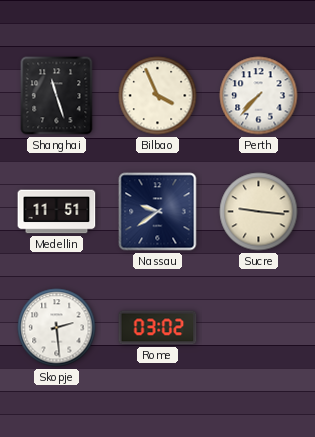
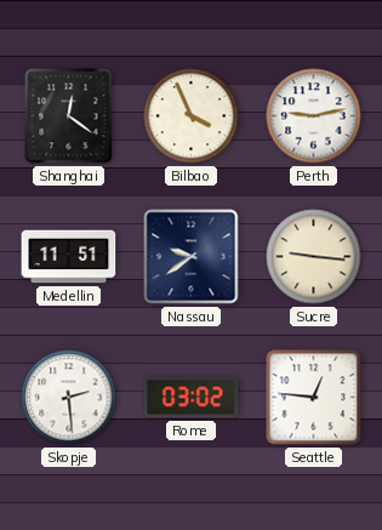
Shanghai: 11:27 -> 12:21
Perth: 7:37 -> 9:13
Seattle: none -> 12:46
